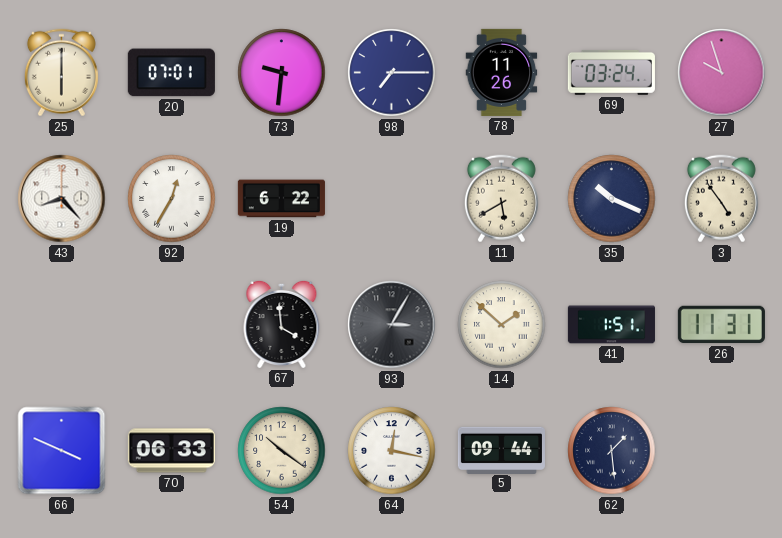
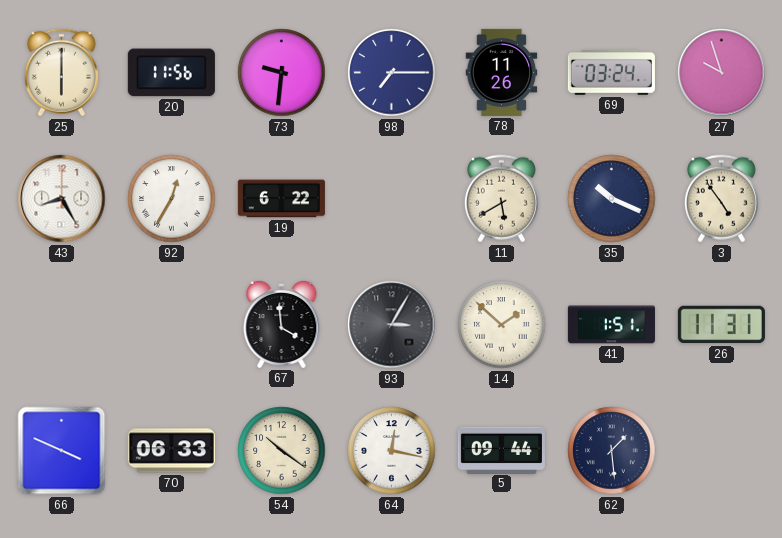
20: 07:01 -> 11:56
43: 8:23 -> 8:25
